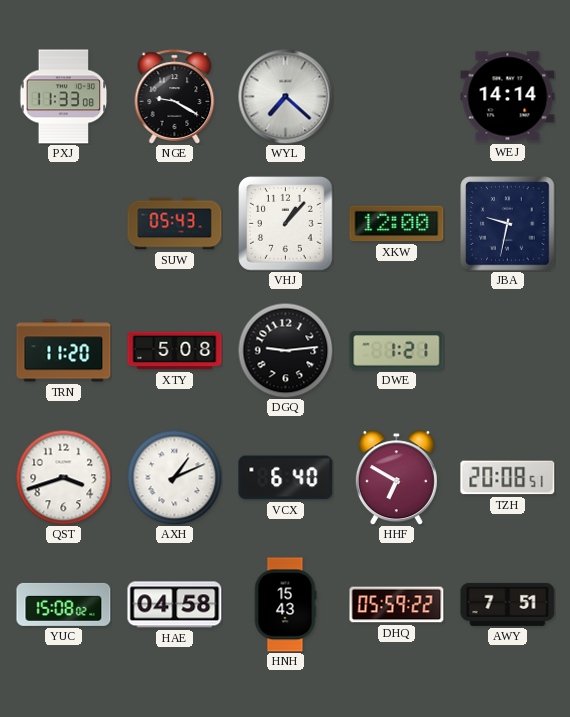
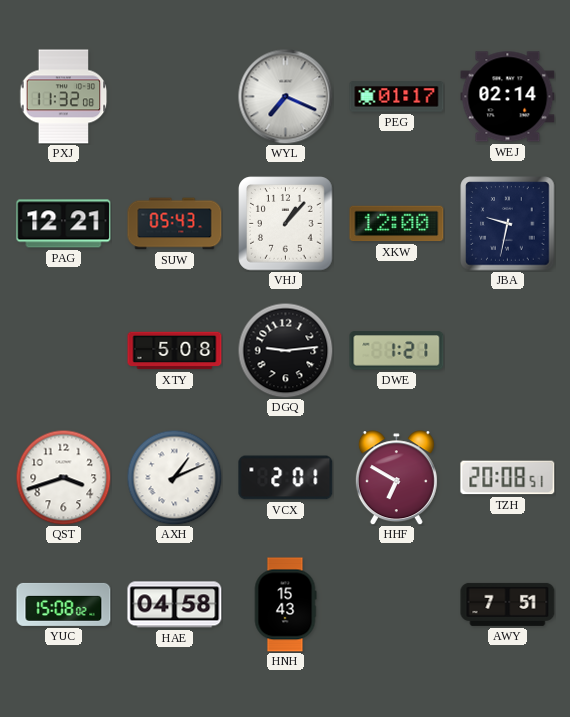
PXJ: 11:33 -> 11:32
NGE: 9:20 -> none
WYL: 7:22 -> 7:19
PEG: none -> 01:17
WEJ: 14:14 -> 02:14
PAG: none -> 12:21
TRN: 11:20 -> none
VCX: 6:40 -> 2:01
DHQ: 05:59 -> none
